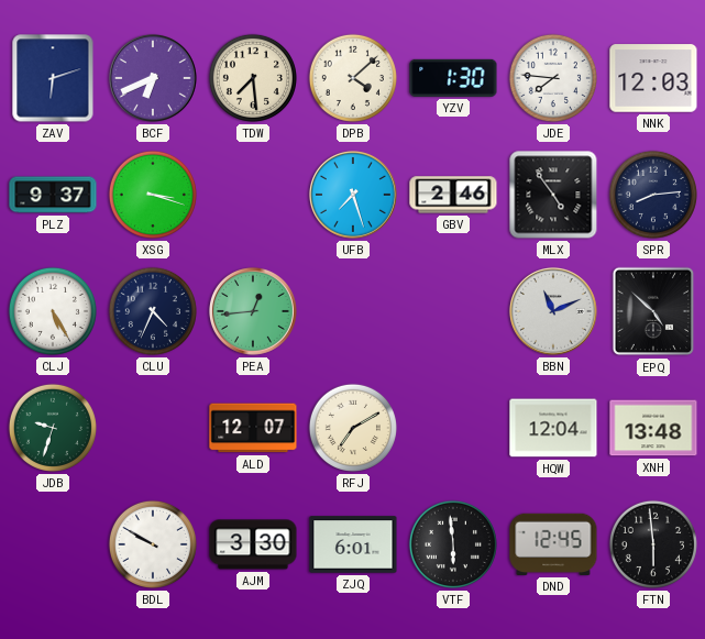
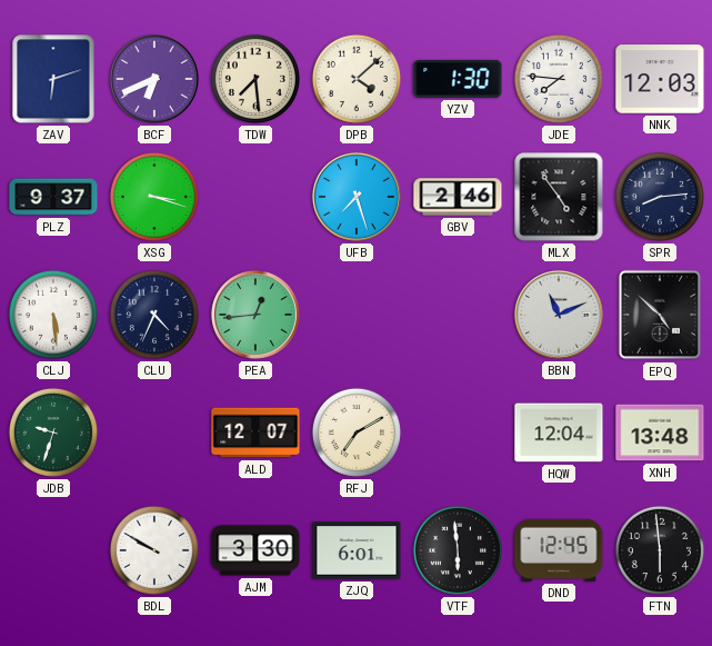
CLJ: 5:25 -> 5:29
